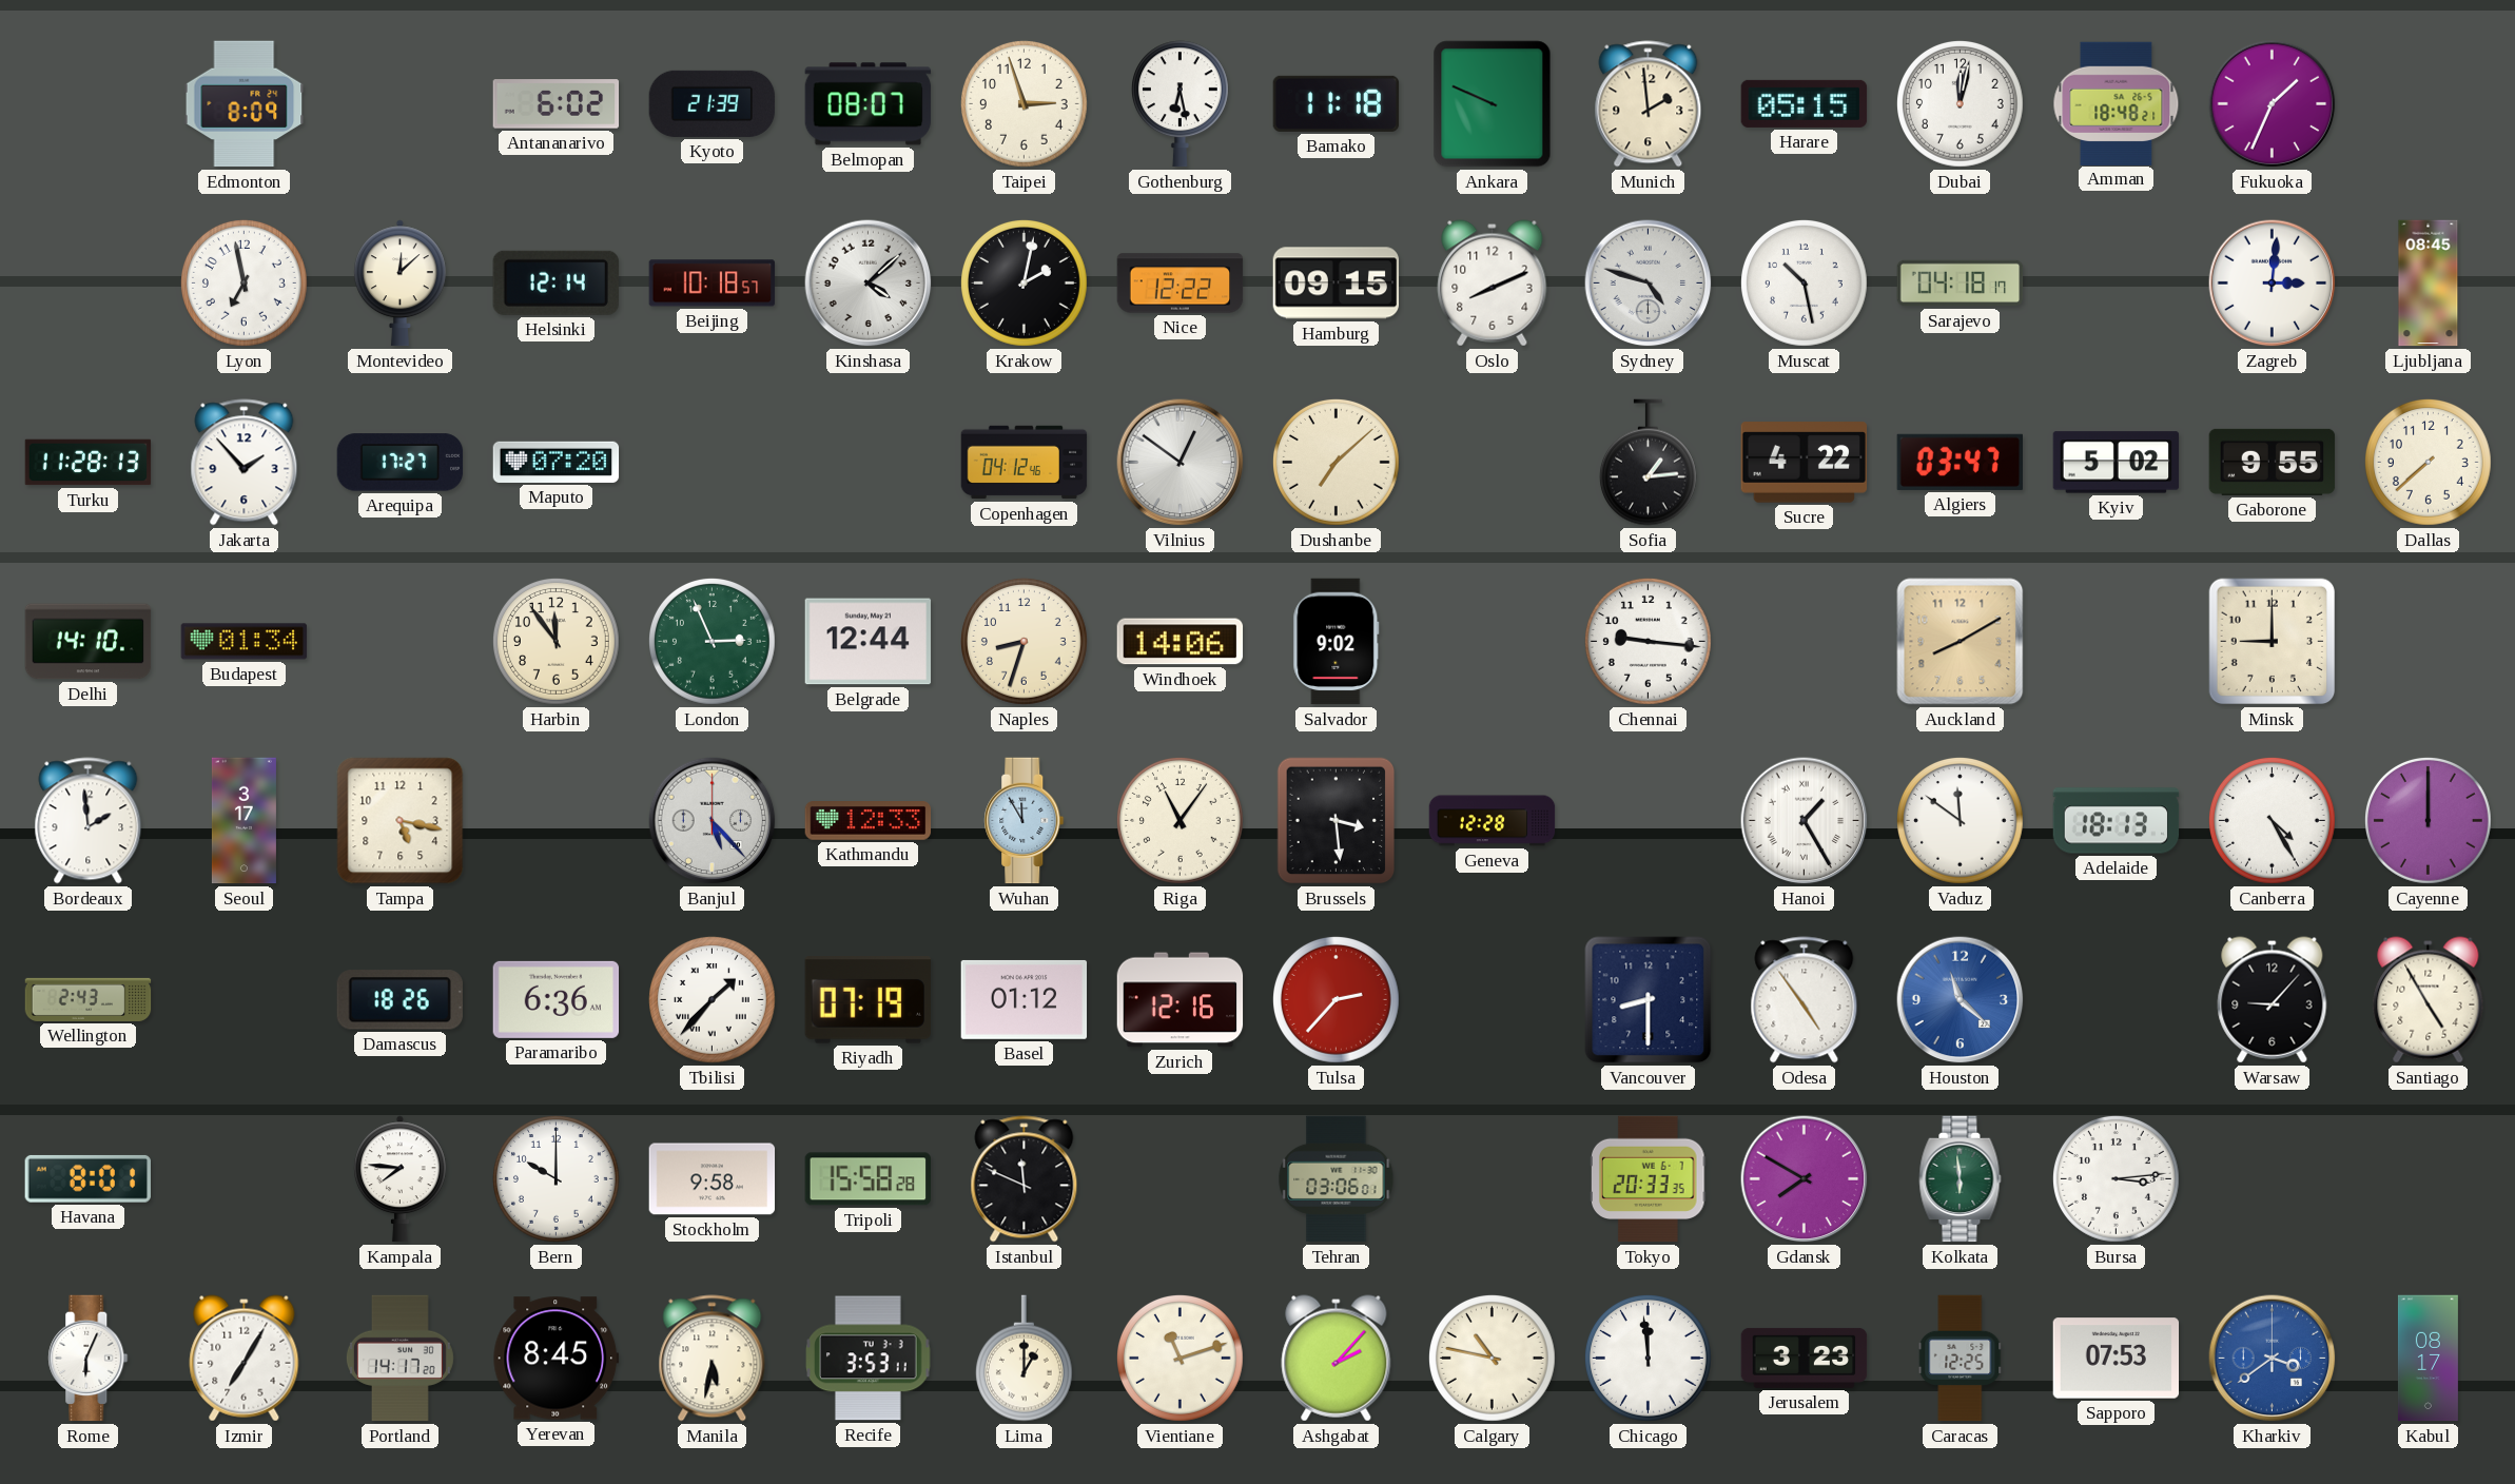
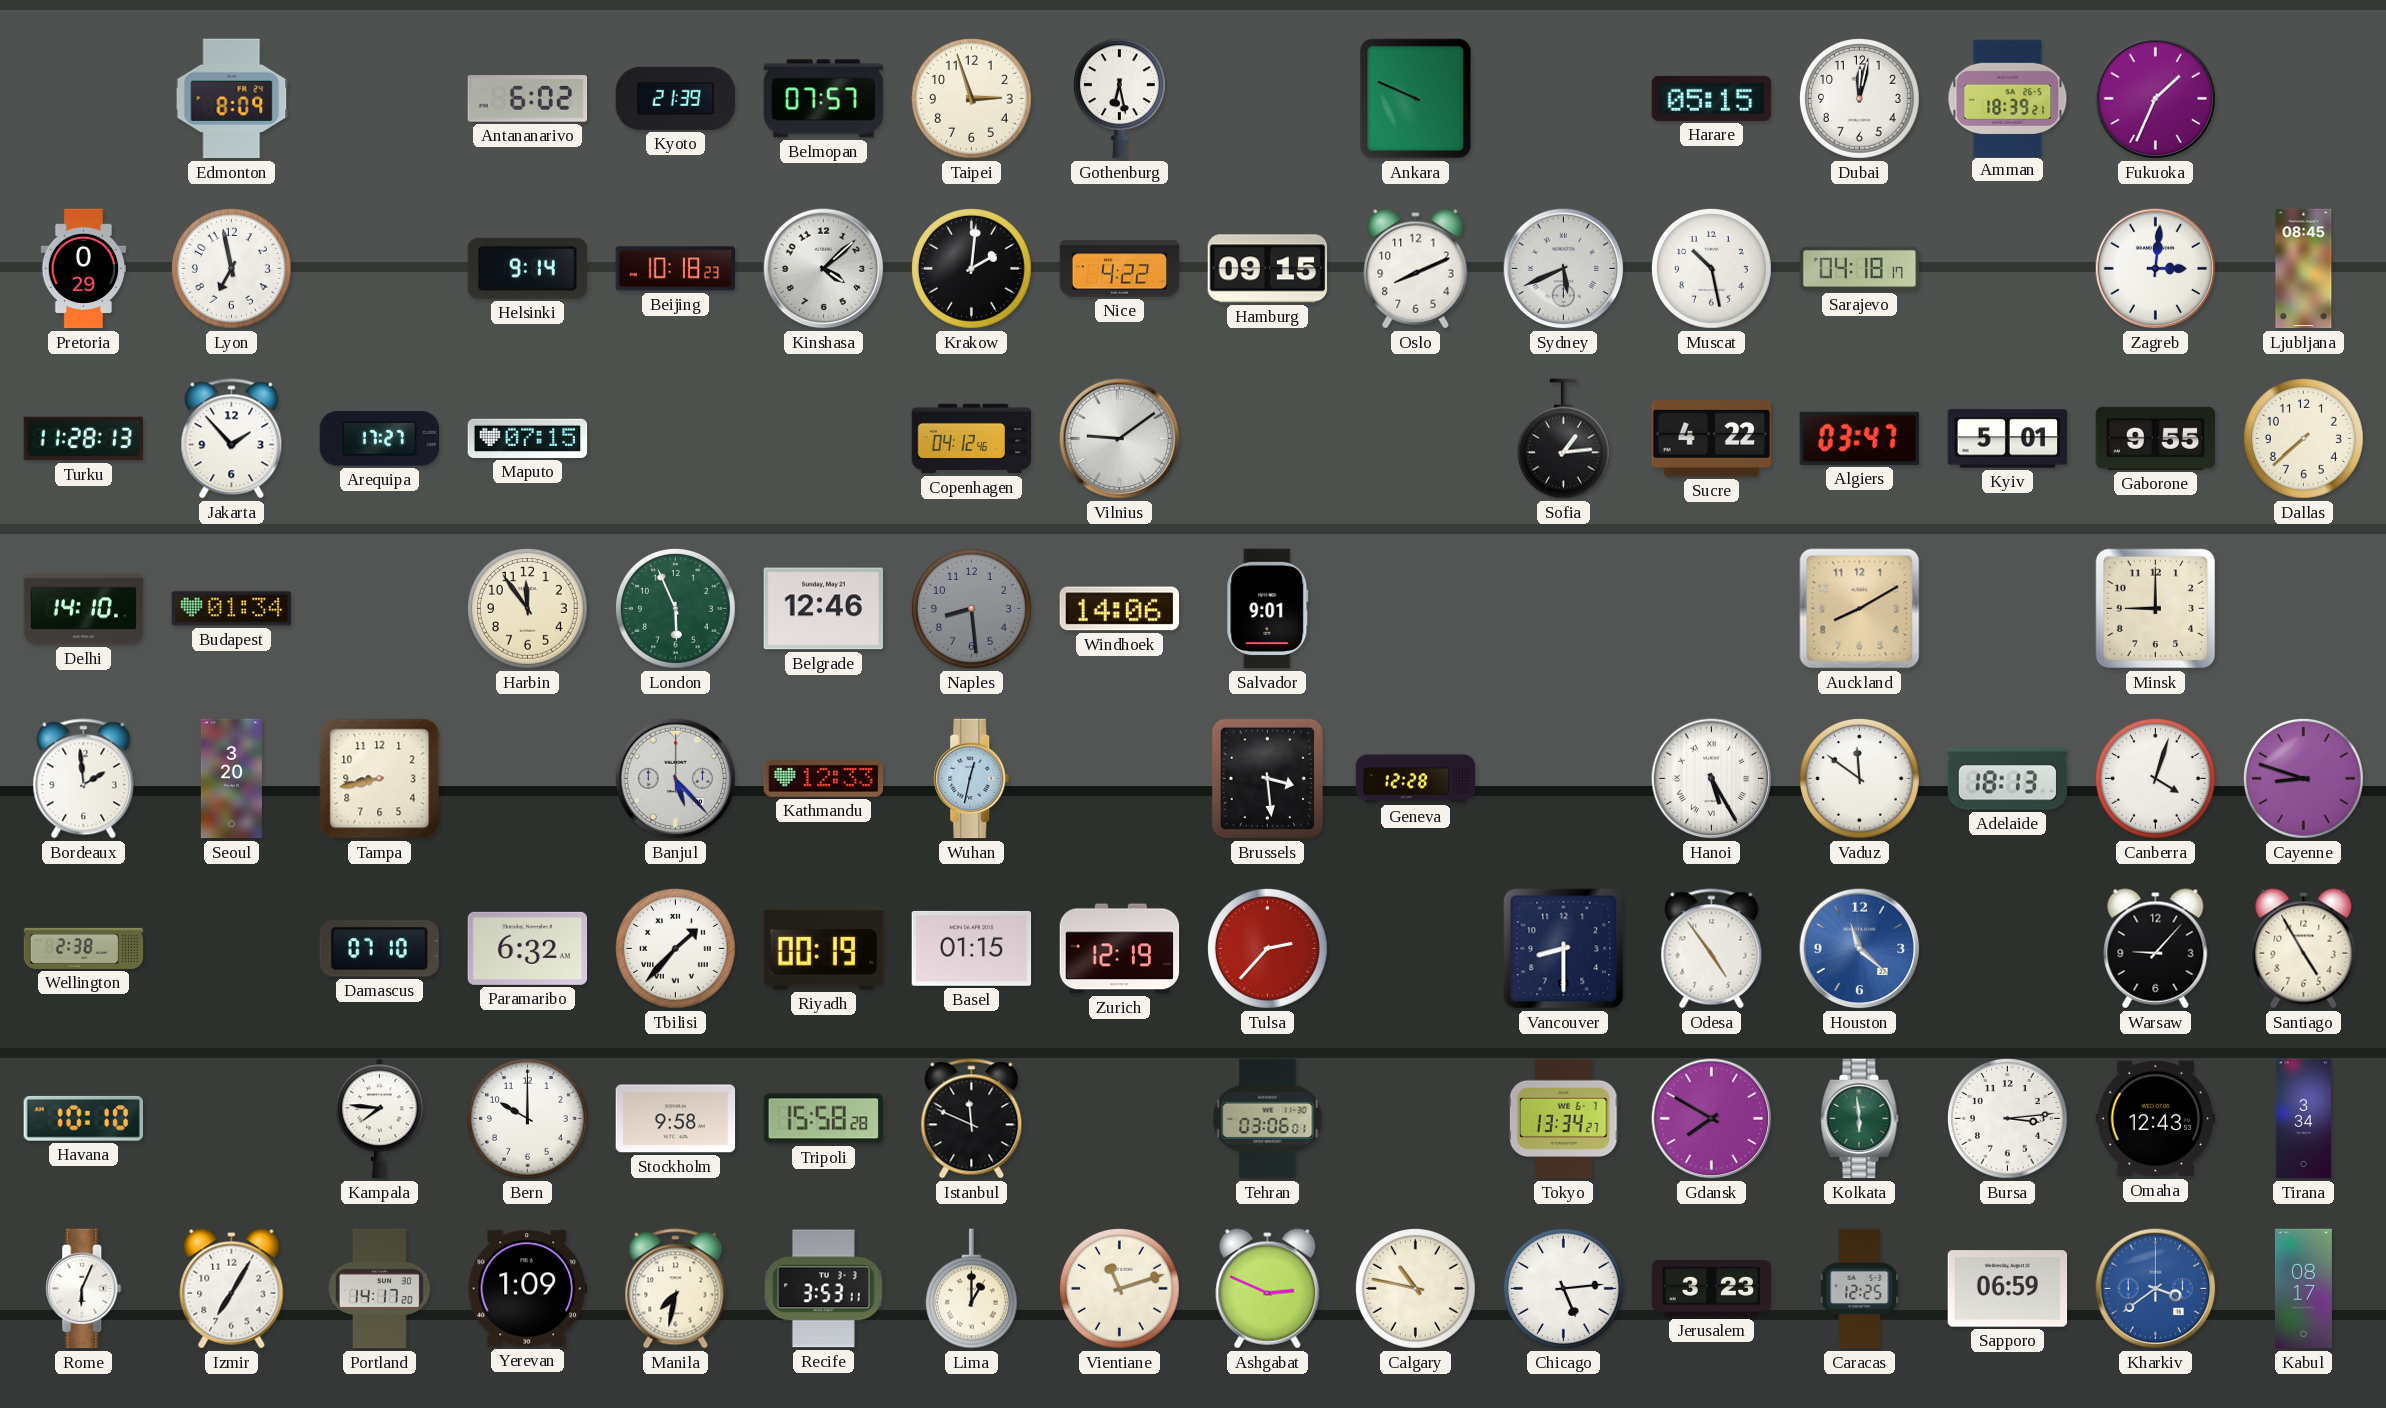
Belmopan: 08:07 -> 07:57
Bamako: 11:18 -> none
Munich: 1:59 -> none
Amman: 18:48 -> 18:39
Pretoria: none -> 0:29
Montevideo: 12:08 -> none
Helsinki: 12:14 -> 9:14
Beijing: 10:18:57 -> 10:18:23
Krakow: 2:02 -> 2:01
Nice: 12:22 -> 4:22
Sydney: 4:48 -> 5:41
Maputo: 07:20 -> 07:15
Vilnius: 12:51 -> 9:09
Dushanbe: 7:08 -> none
Kyiv: 5:02 -> 5:01
London: 2:56 -> 5:56
Belgrade: 12:44 -> 12:46
Naples: 8:33 -> 8:29
Naples dial: cream -> grey
Salvador: 9:02 -> 9:01
Chennai: 9:16 -> none
Seoul: 3:17 -> 3:20
Tampa: 5:17 -> 8:43
Wuhan: 11:55 -> 12:32
Riga: 11:06 -> none
Hanoi: 1:25 -> 5:25
Canberra: 4:25 -> 4:03
Cayenne: 12:00 -> 8:48
Wellington: 2:43 -> 2:38
Damascus: 18:26 -> 07:10
Paramaribo: 6:36 -> 6:32
Riyadh: 07:19 -> 00:19
Basel: 01:12 -> 01:15
Zurich: 12:16 -> 12:19
Havana: 8:01 -> 10:10
Tokyo: 20:33 -> 13:34
Omaha: none -> 12:43
Tirana: none -> 3:34
Yerevan: 8:45 -> 1:09
Manila: 5:32 -> 7:32
Ashgabat: 2:07 -> 2:49
Chicago: 11:59 -> 5:14
Sapporo: 07:53 -> 06:59
